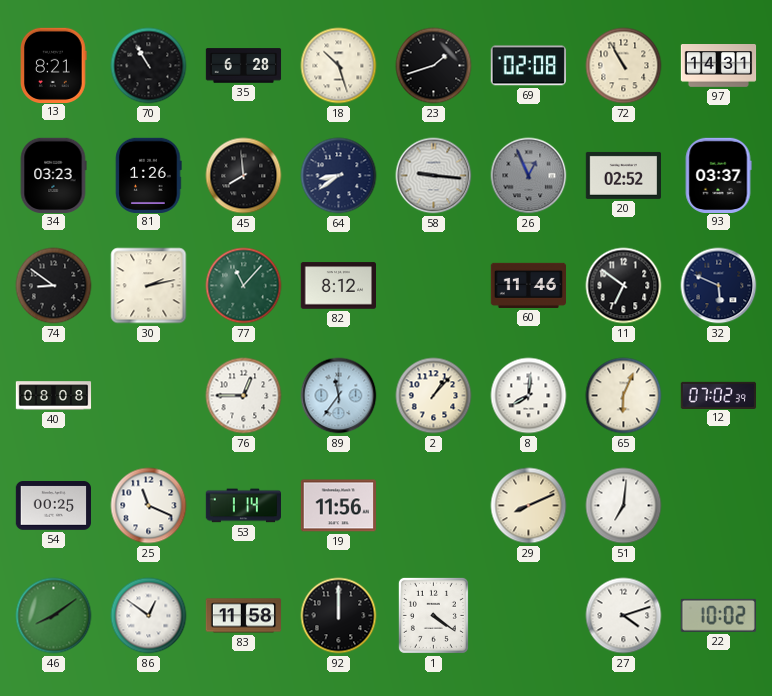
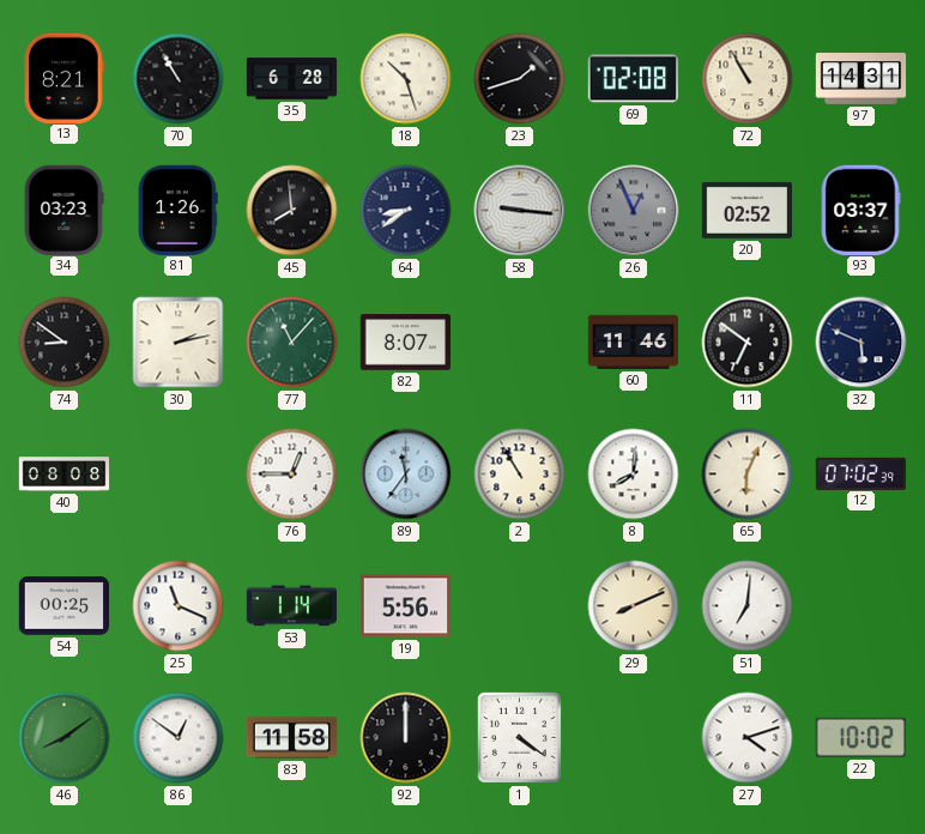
82: 8:12 -> 8:07
2: 1:07 -> 10:55
19: 11:56 -> 5:56
